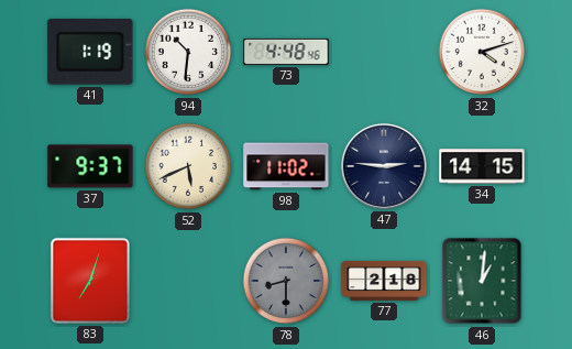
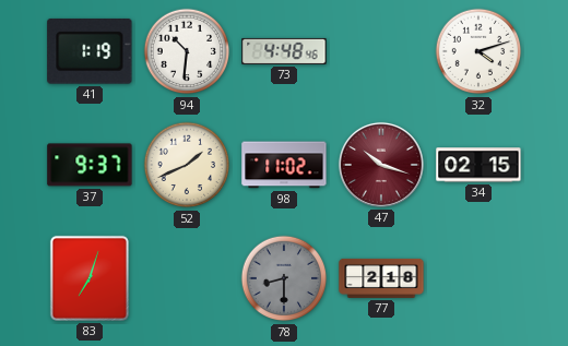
52: 5:41 -> 1:41
47: 2:46 -> 10:18
47 dial: navy -> burgundy
34: 14:15 -> 02:15
46: 1:01 -> none
